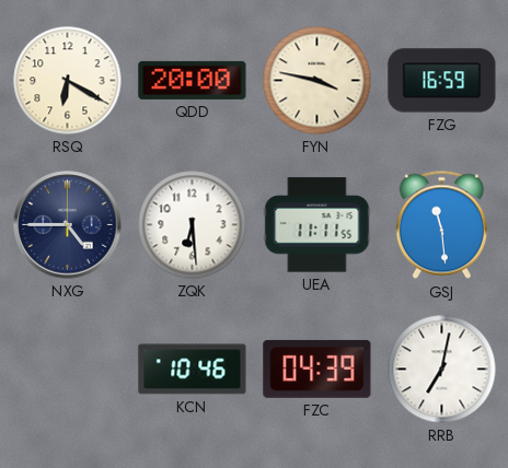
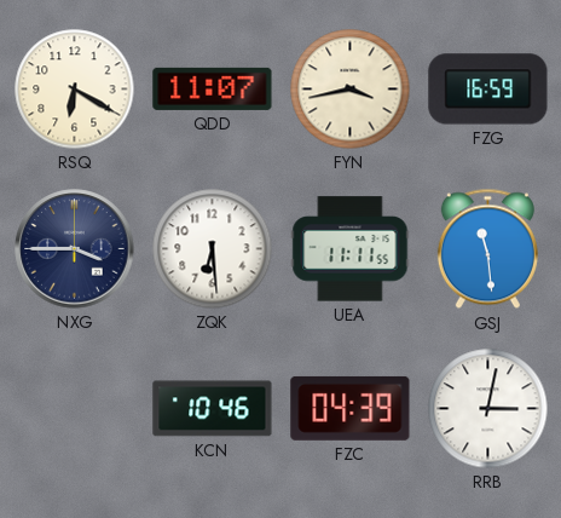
QDD: 20:00 -> 11:07
FYN: 3:47 -> 3:43
NXG: 4:45 -> 3:45
RRB: 7:02 -> 3:02
